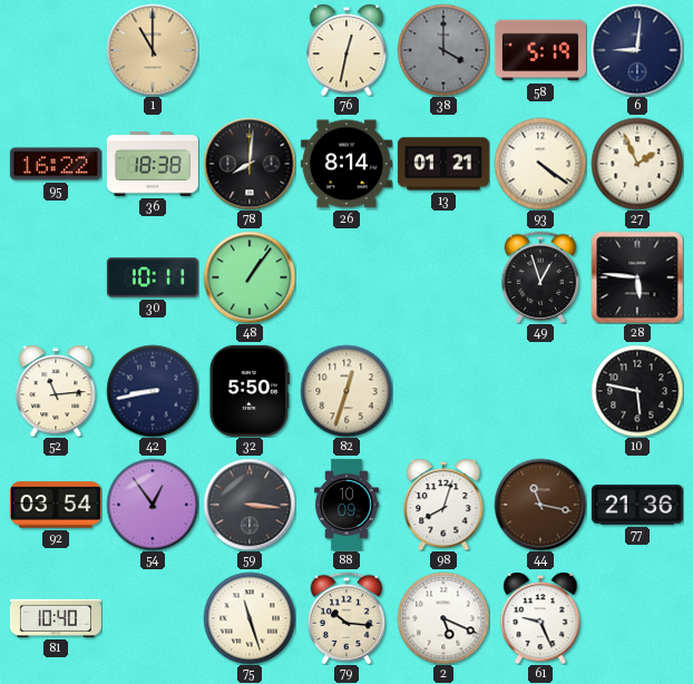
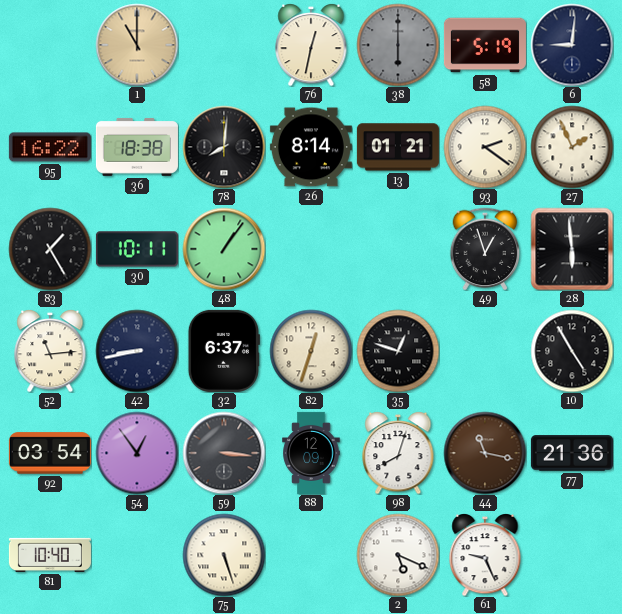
38: 4:00 -> 6:00
93: 4:21 -> 2:21
83: none -> 1:25
28: 5:46 -> 5:59
32: 5:50 -> 6:37
35: none -> 12:48
10: 5:47 -> 4:55
88: 10:09 -> 12:09
75: 11:27 -> 5:27
79: 10:16 -> none
